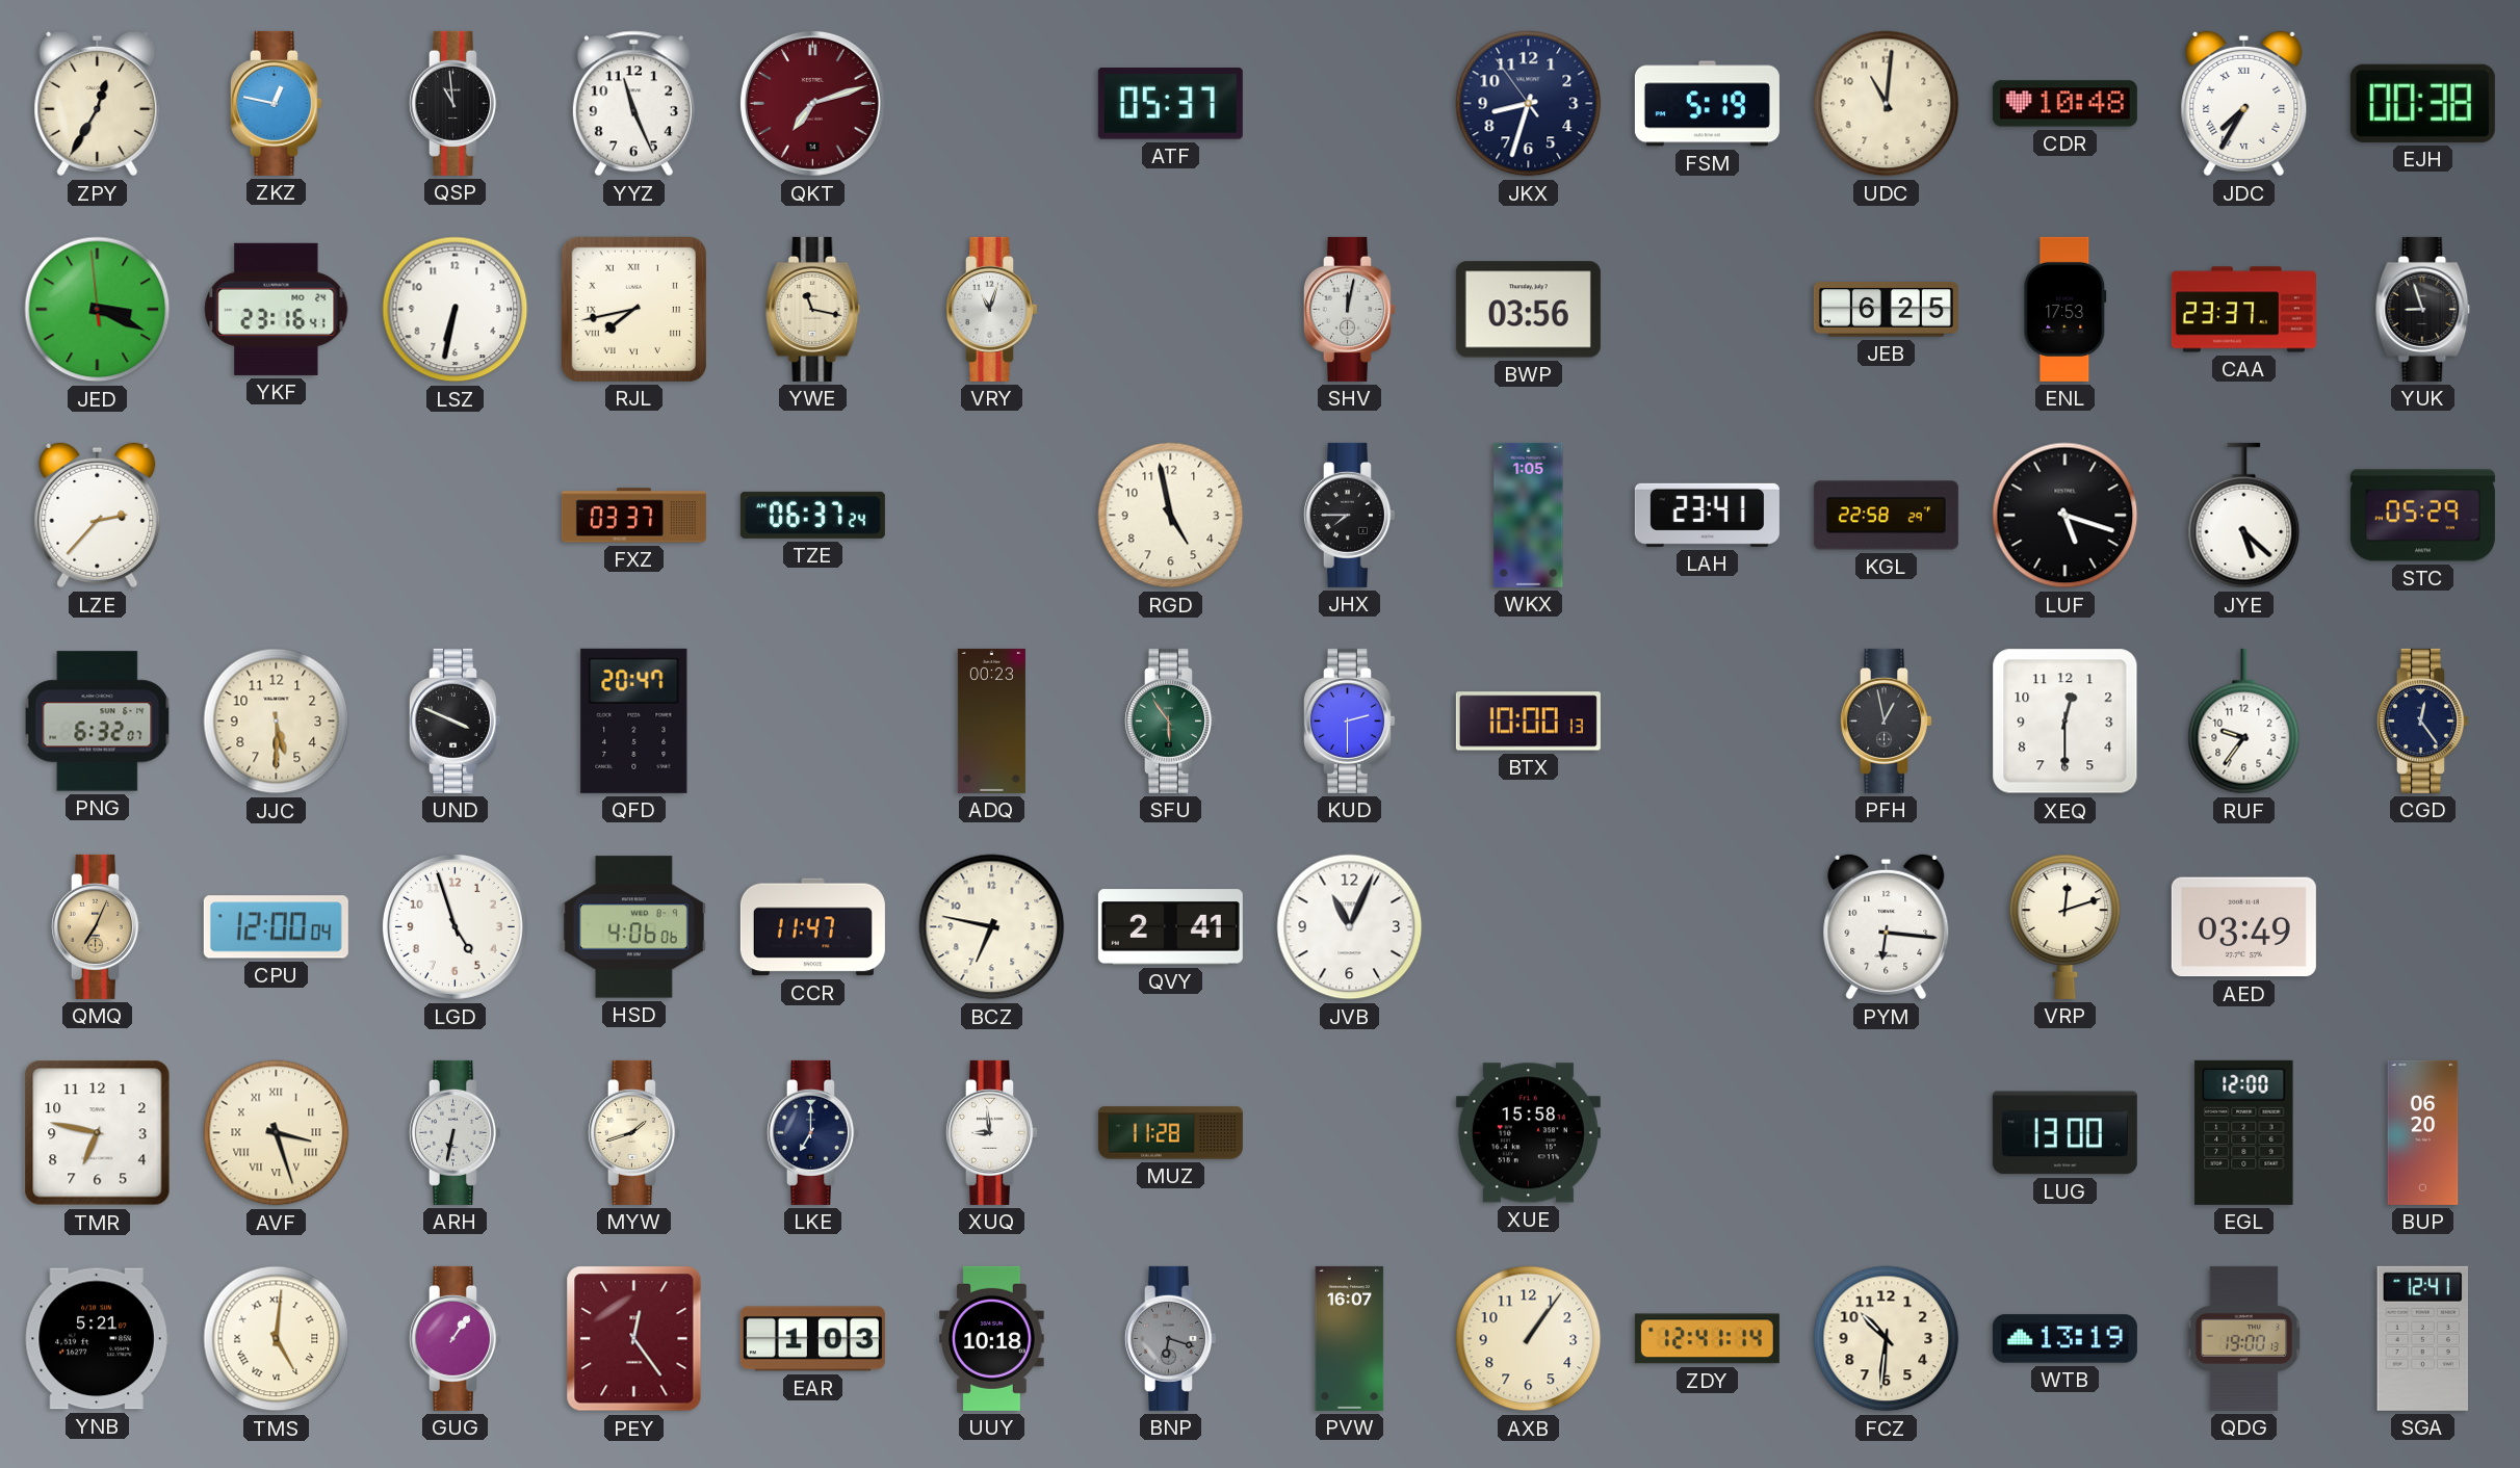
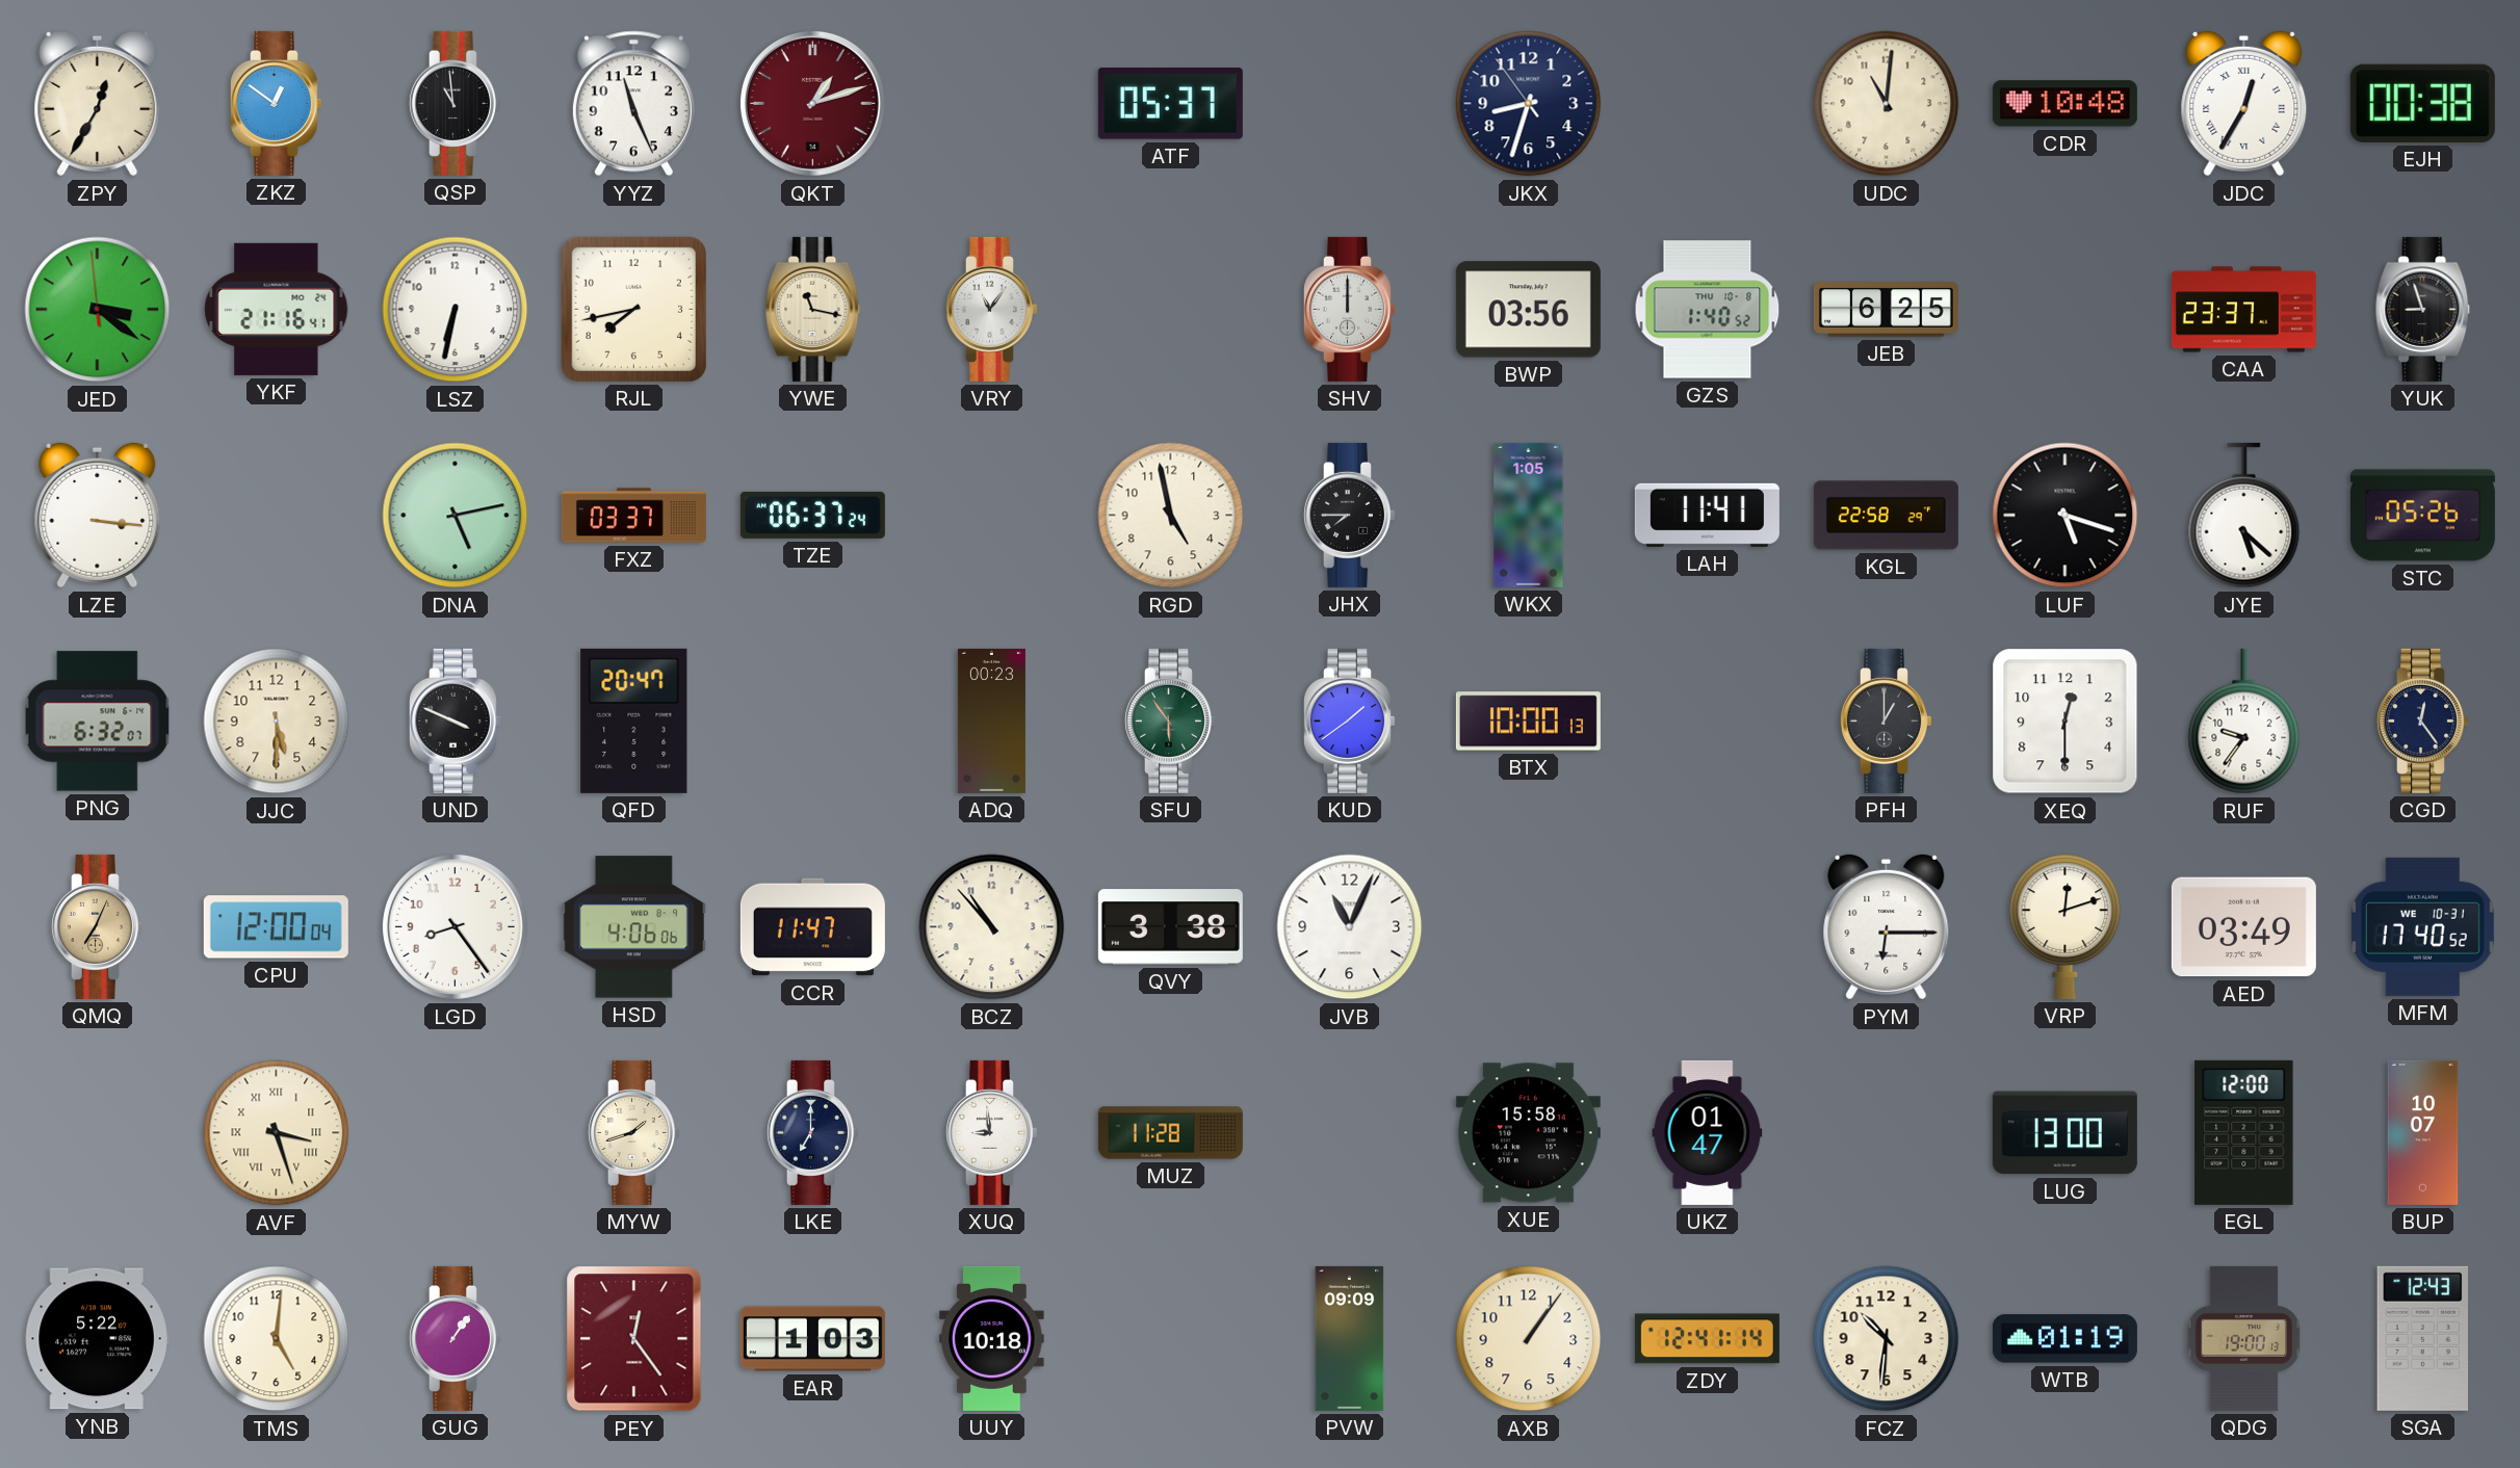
ZKZ: 12:47 -> 12:51
QKT: 7:12 -> 1:12
FSM: 5:19 -> none
JDC: 7:35 -> 12:35
JED: 3:18 -> 3:20
YKF: 23:16 -> 21:16
RJL numerals: Roman -> Arabic
VRY: 11:03 -> 11:06
SHV: 12:02 -> 12:00
GZS: none -> 1:40
ENL: 17:53 -> none
LZE: 2:37 -> 3:16
DNA: none -> 5:13
LAH: 23:41 -> 11:41
STC: 05:29 -> 05:26
KUD: 2:30 -> 1:39
PFH: 12:58 -> 1:00
LGD: 4:57 -> 8:24
BCZ: 6:47 -> 10:53
QVY: 2:41 -> 3:38
PYM: 6:16 -> 6:15
MFM: none -> 17:40
TMR: 6:47 -> none
ARH: 6:32 -> none
UKZ: none -> 01:47
BUP: 06:20 -> 10:07
YNB: 5:21 -> 5:22
TMS numerals: Roman -> Arabic
BNP: 6:18 -> none
PVW: 16:07 -> 09:09
WTB: 13:19 -> 01:19
SGA: 12:41 -> 12:43
